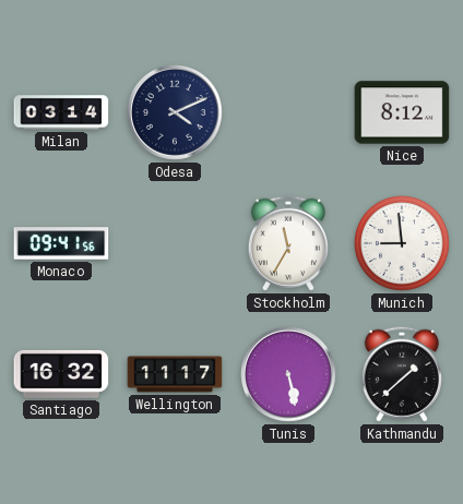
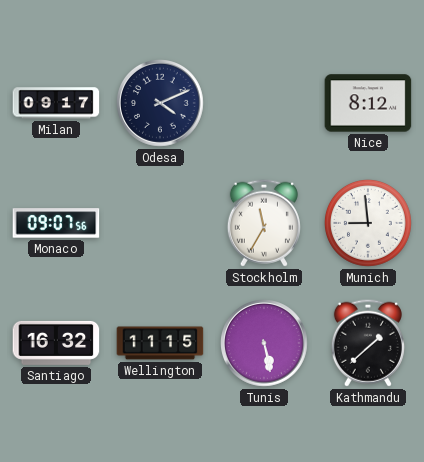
Milan: 03:14 -> 09:17
Monaco: 09:41 -> 09:07
Wellington: 11:17 -> 11:15
